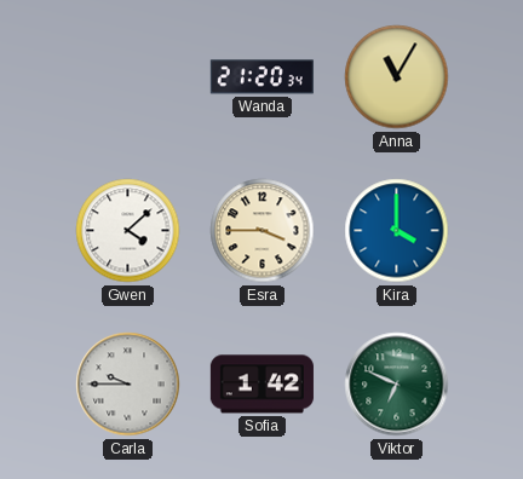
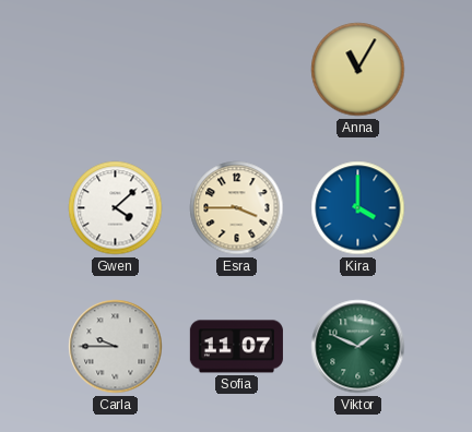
Wanda: 21:20 -> none
Sofia: 1:42 -> 11:07
Viktor: 6:49 -> 1:49
